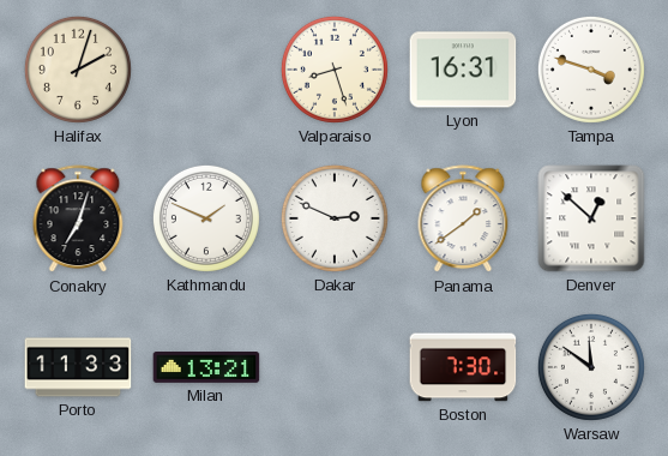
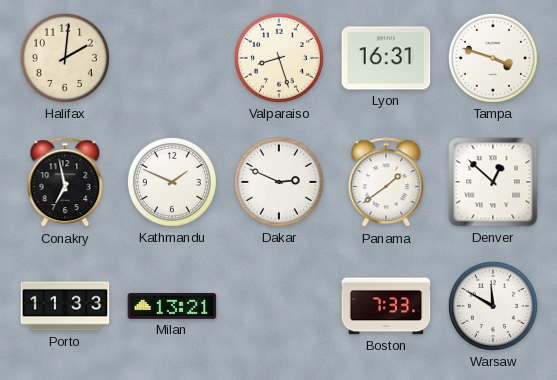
Halifax: 2:03 -> 2:01
Conakry: 7:03 -> 6:58
Boston: 7:30 -> 7:33
Warsaw: 11:51 -> 11:50
